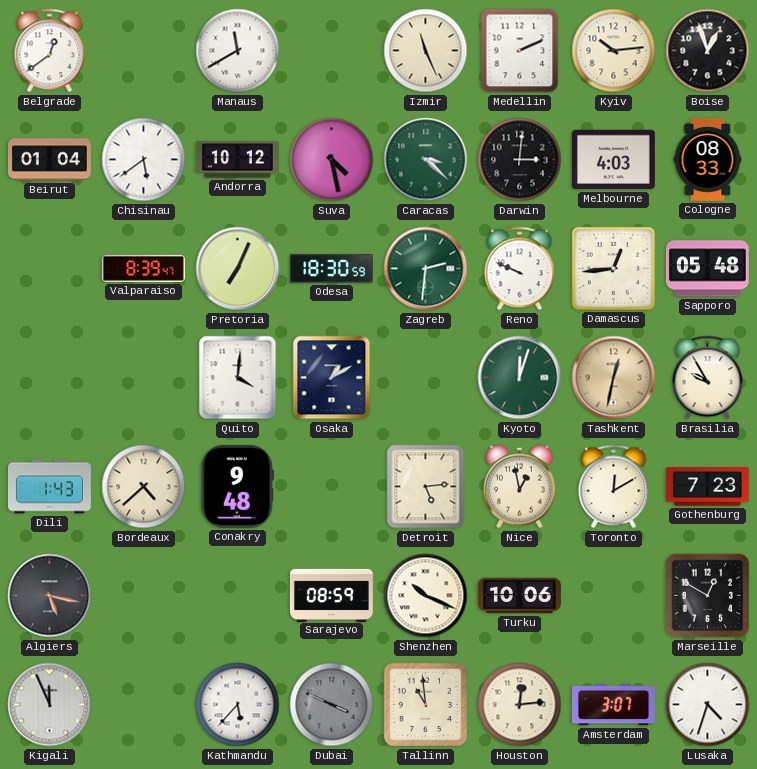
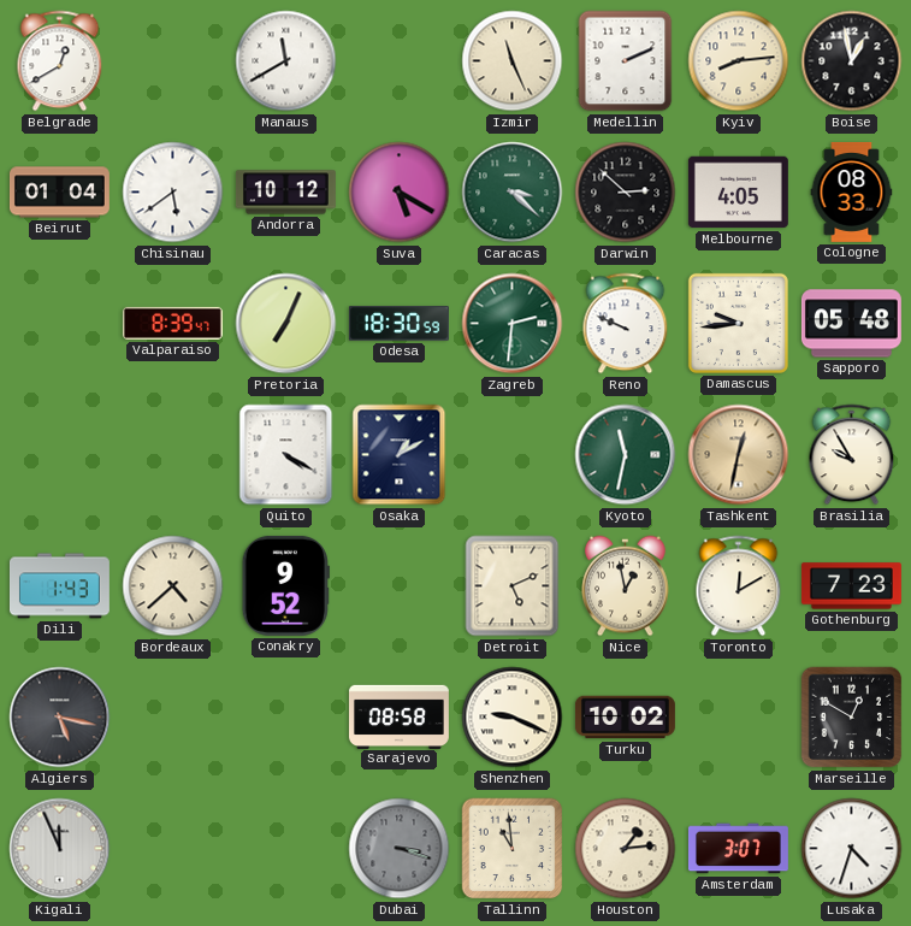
Belgrade: 12:39 -> 12:40
Kyiv: 10:14 -> 8:14
Boise: 12:57 -> 12:58
Suva: 4:28 -> 5:20
Darwin: 3:01 -> 2:52
Melbourne: 4:03 -> 4:05
Damascus: 12:44 -> 9:44
Quito: 4:01 -> 4:20
Kyoto: 12:03 -> 11:32
Conakry: 9:48 -> 9:52
Detroit: 5:14 -> 5:11
Sarajevo: 08:59 -> 08:58
Shenzhen: 10:19 -> 9:19
Turku: 10:06 -> 10:02
Kathmandu: 5:37 -> none
Dubai: 3:49 -> 3:18
Houston: 12:14 -> 1:14
